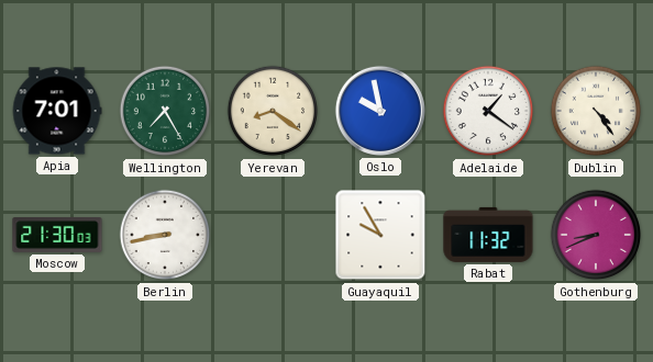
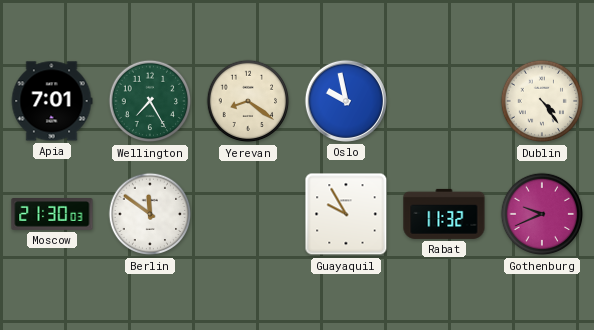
Adelaide: 1:21 -> none
Berlin: 8:43 -> 11:51
Gothenburg: 8:41 -> 9:41
